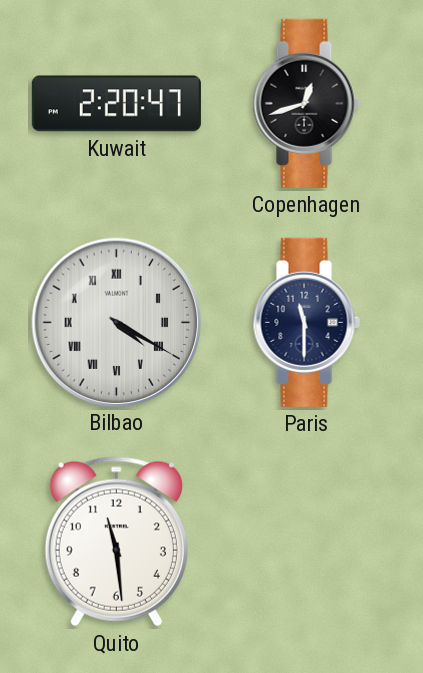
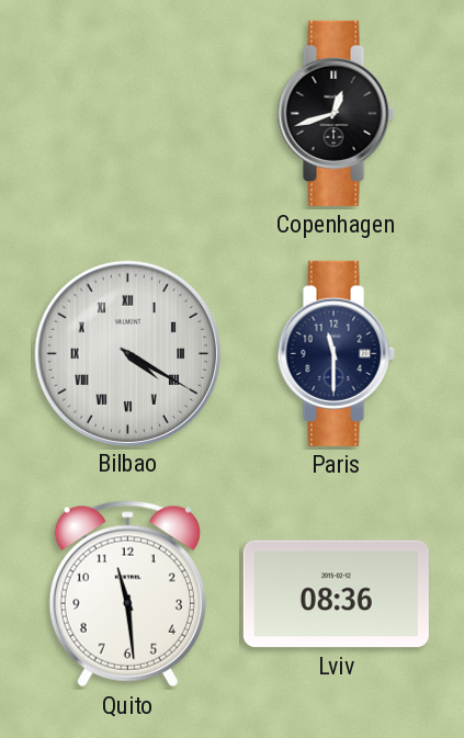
Kuwait: 2:20 -> none
Lviv: none -> 08:36
